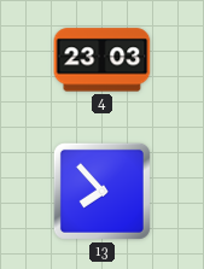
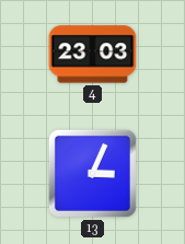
13: 7:53 -> 3:04
